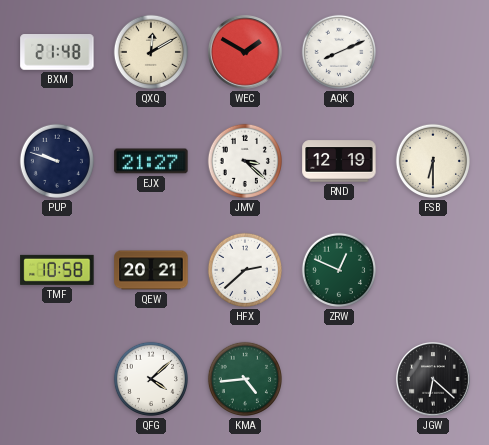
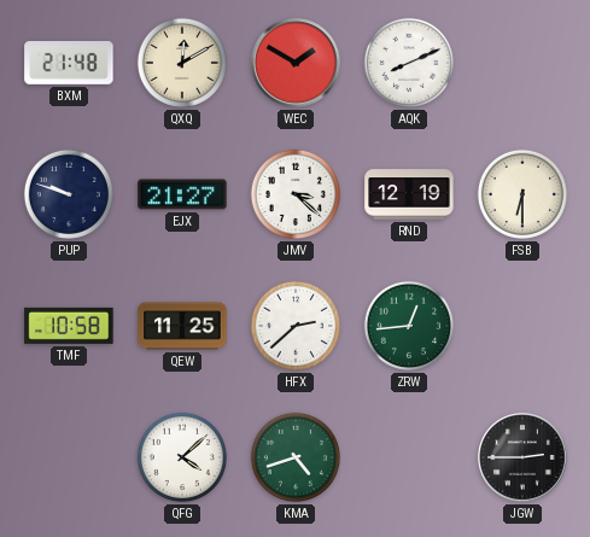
QEW: 20:21 -> 11:25
ZRW: 12:49 -> 12:44
KMA: 4:44 -> 4:42
JGW: 6:22 -> 2:45
